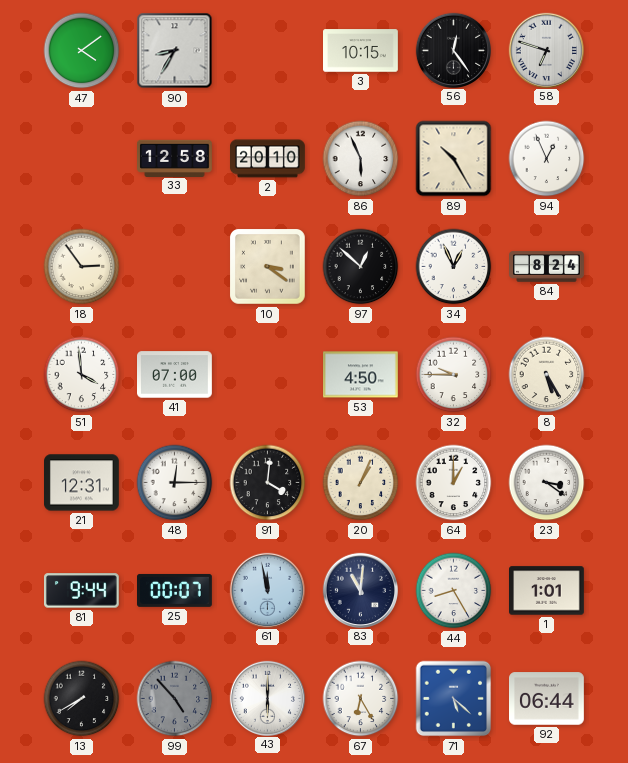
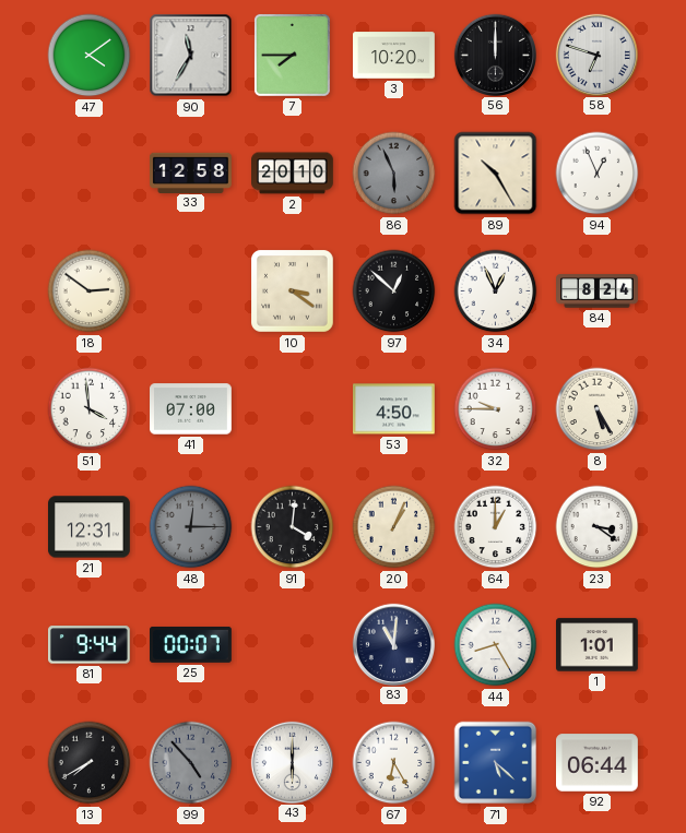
90: 8:35 -> 11:35
7: none -> 7:45
3: 10:15 -> 10:20
56: 12:24 -> 12:00
86 dial: white -> grey
18: 2:54 -> 2:51
48 dial: white -> grey
61: 11:58 -> none
